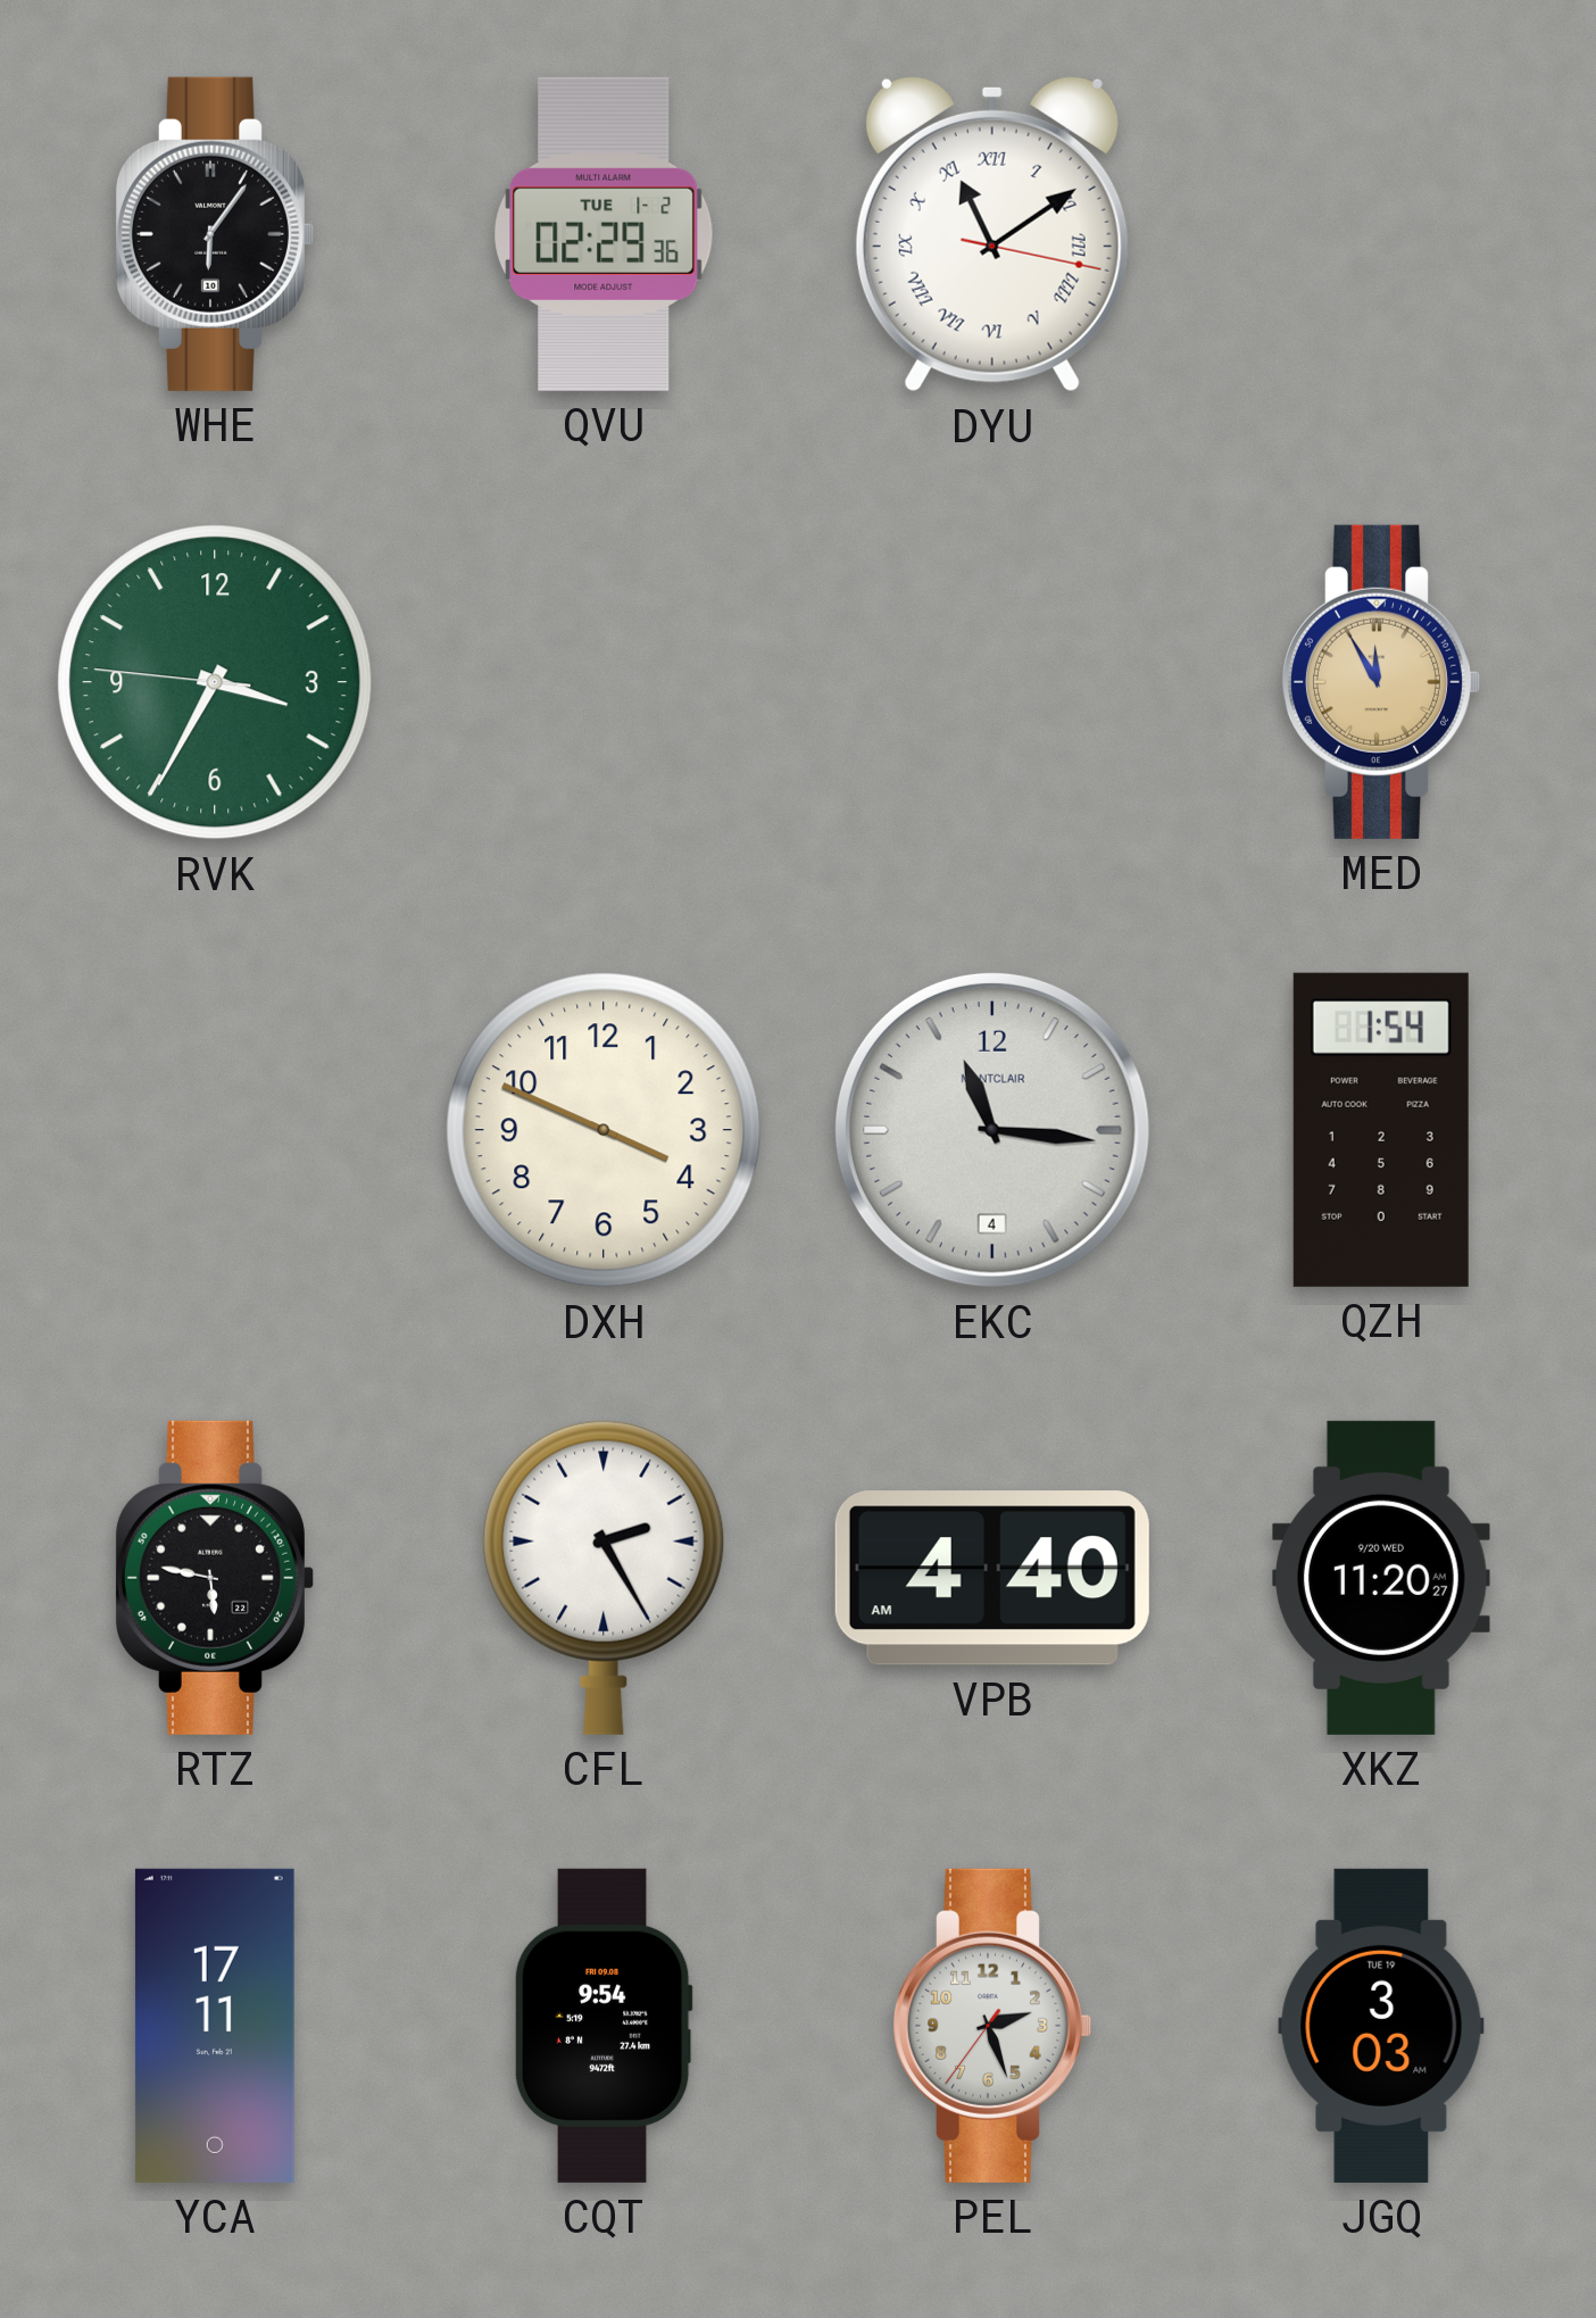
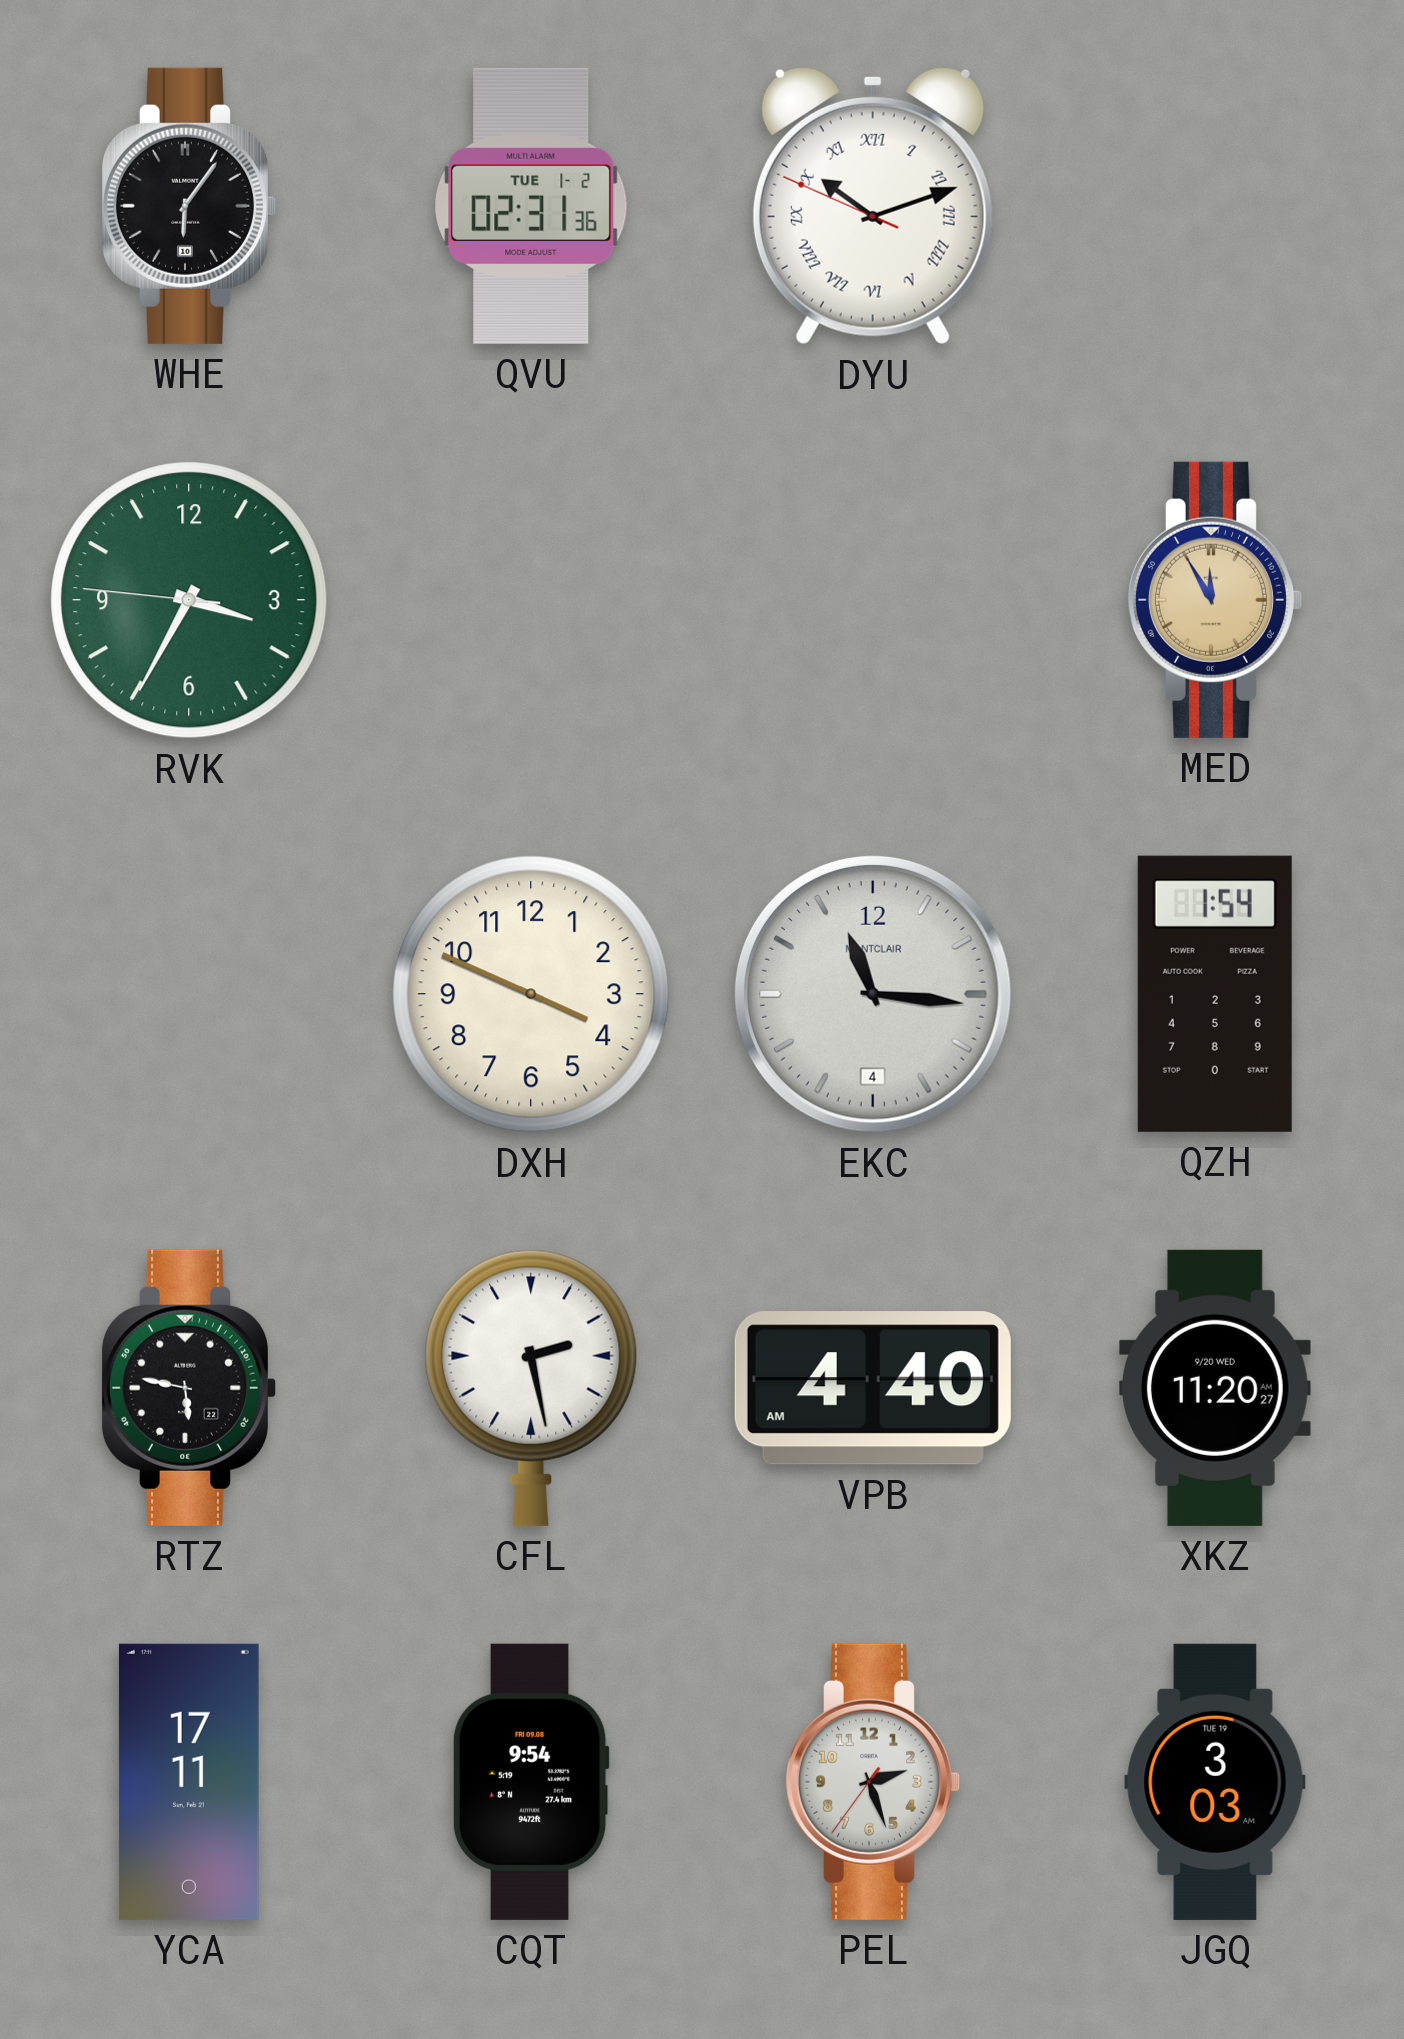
QVU: 02:29 -> 02:31
DYU: 11:09 -> 10:11
CFL: 2:25 -> 2:28
